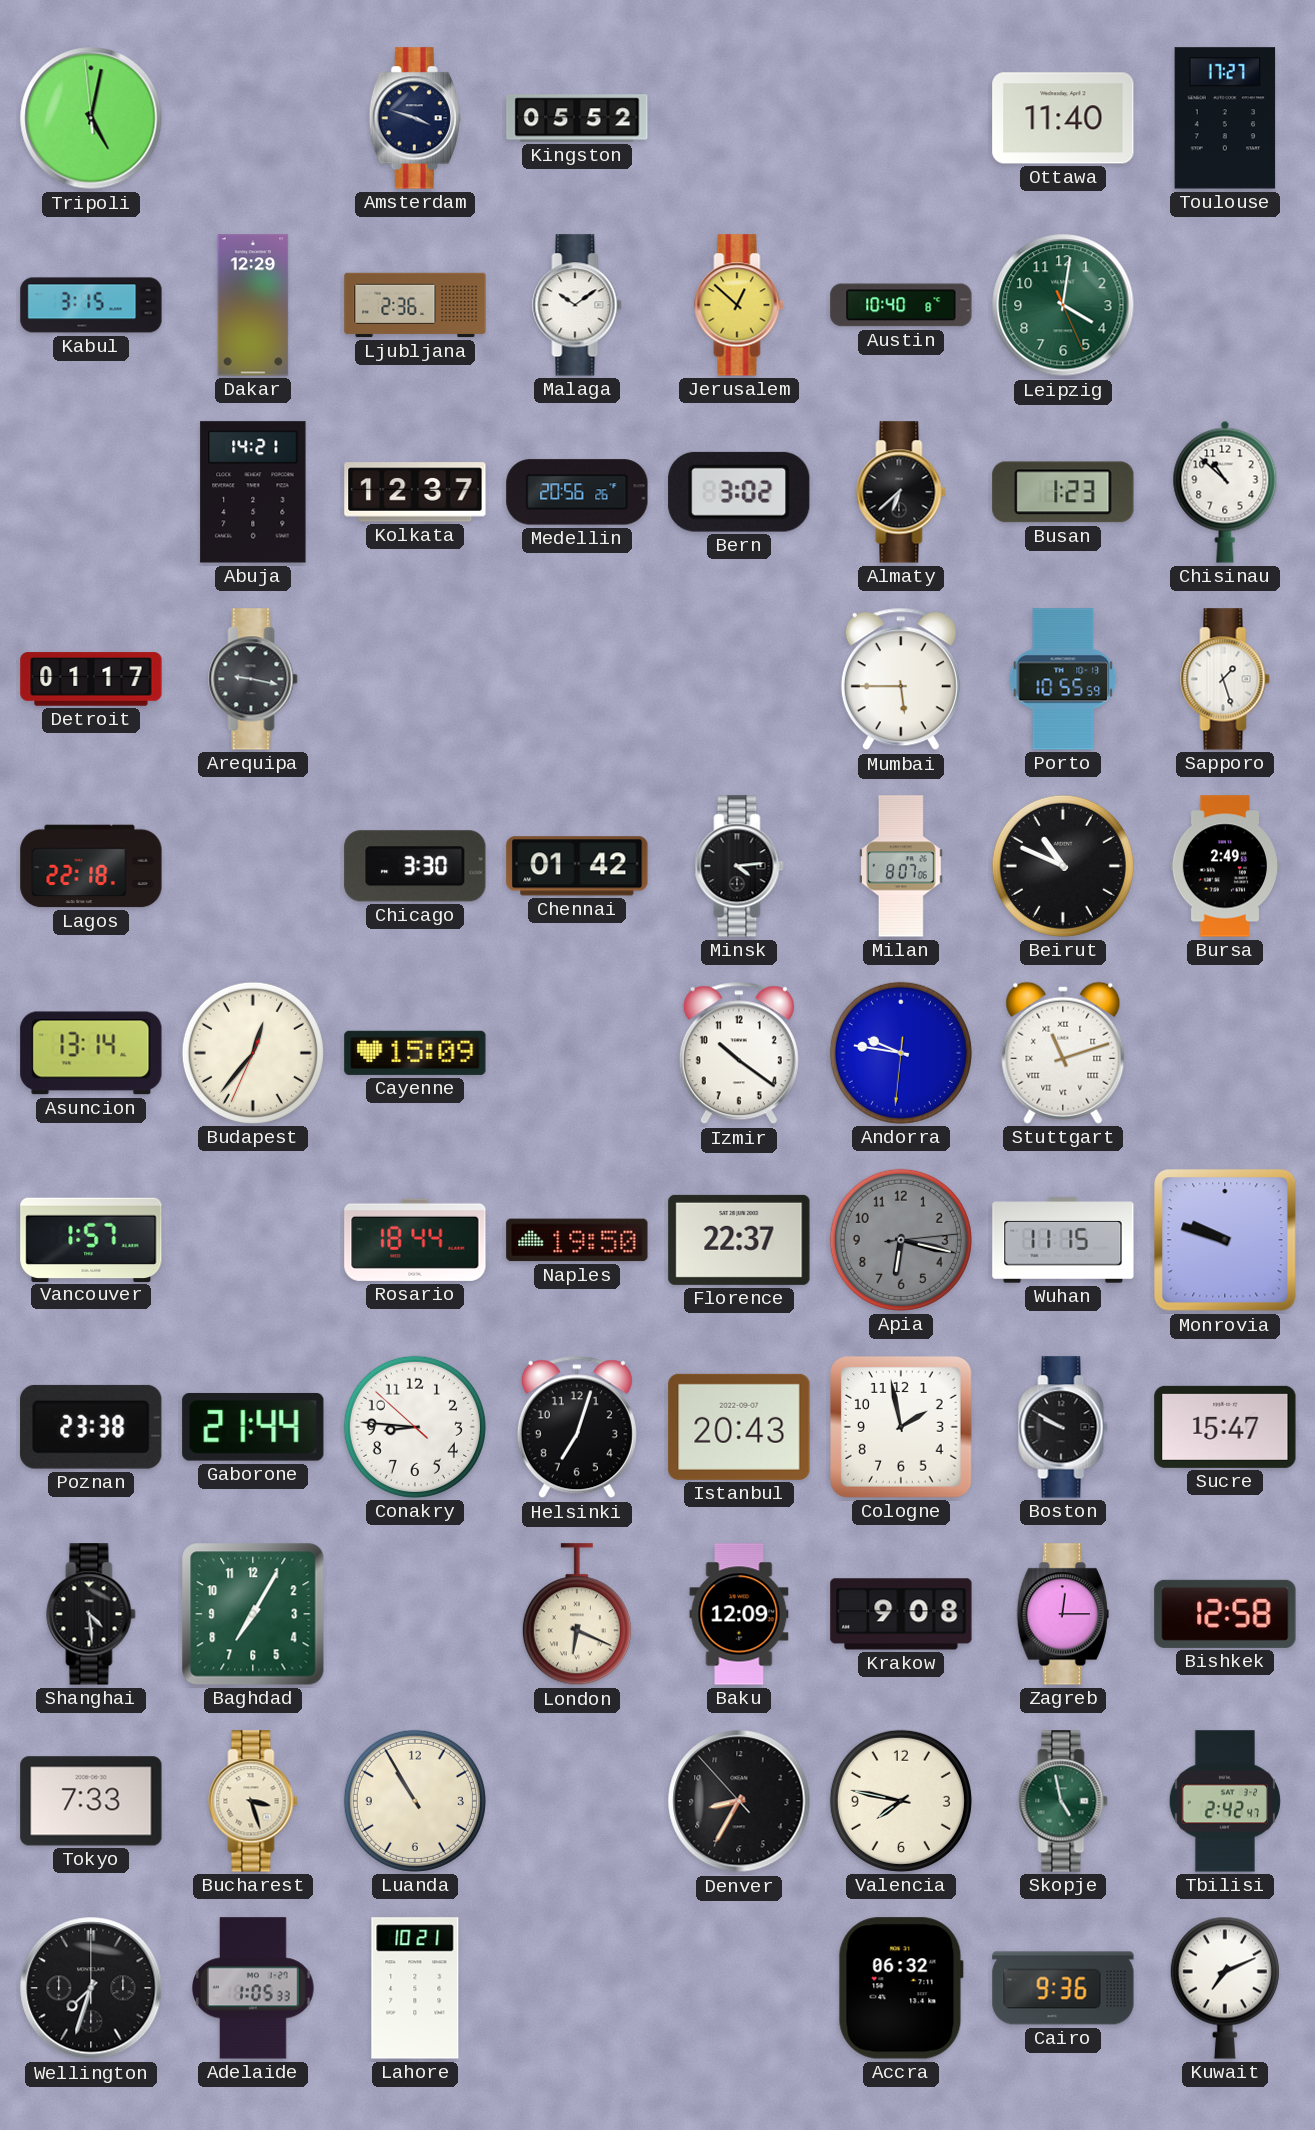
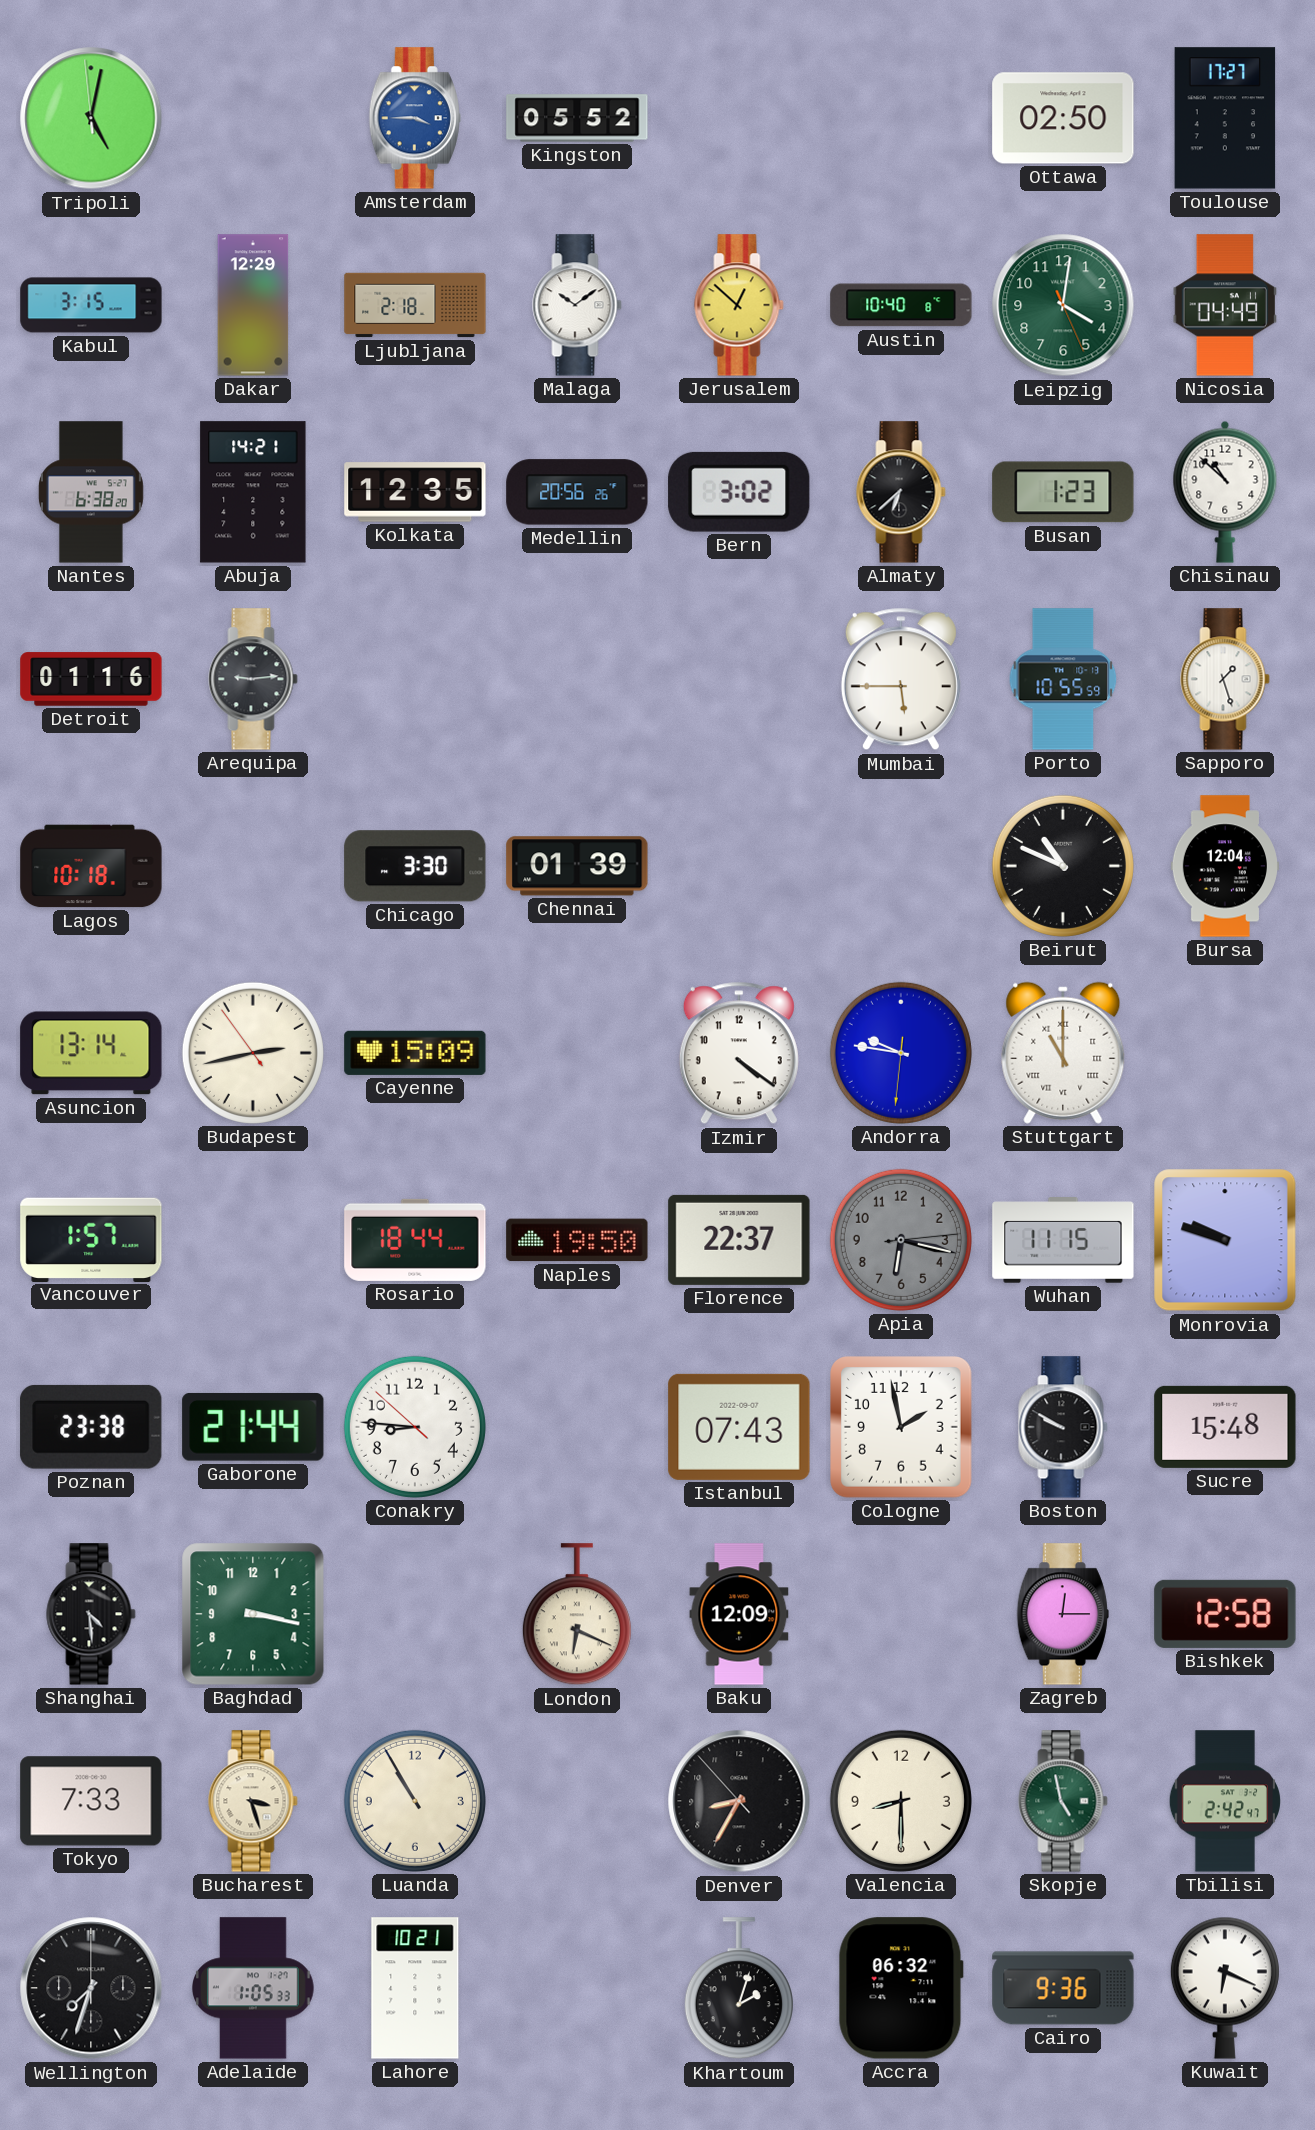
Amsterdam: 3:48 -> 3:45
Amsterdam dial: navy -> blue
Ottawa: 11:40 -> 02:50
Ljubljana: 2:36 -> 2:18
Nicosia: none -> 04:49
Nantes: none -> 6:38
Kolkata: 12:37 -> 12:35
Detroit: 01:17 -> 01:16
Arequipa: 9:17 -> 9:14
Lagos: 22:18 -> 10:18
Chennai: 01:42 -> 01:39
Minsk: 4:14 -> none
Milan: 8:07 -> none
Bursa: 2:49 -> 12:04
Budapest: 12:36 -> 2:42
Izmir: 10:21 -> 4:21
Stuttgart: 11:12 -> 11:00
Helsinki: 7:03 -> none
Istanbul: 20:43 -> 07:43
Sucre: 15:47 -> 15:48
Baghdad: 7:05 -> 3:17
Krakow: 9:08 -> none
Valencia: 7:47 -> 8:30
Khartoum: none -> 2:03
Kuwait: 7:11 -> 6:19
